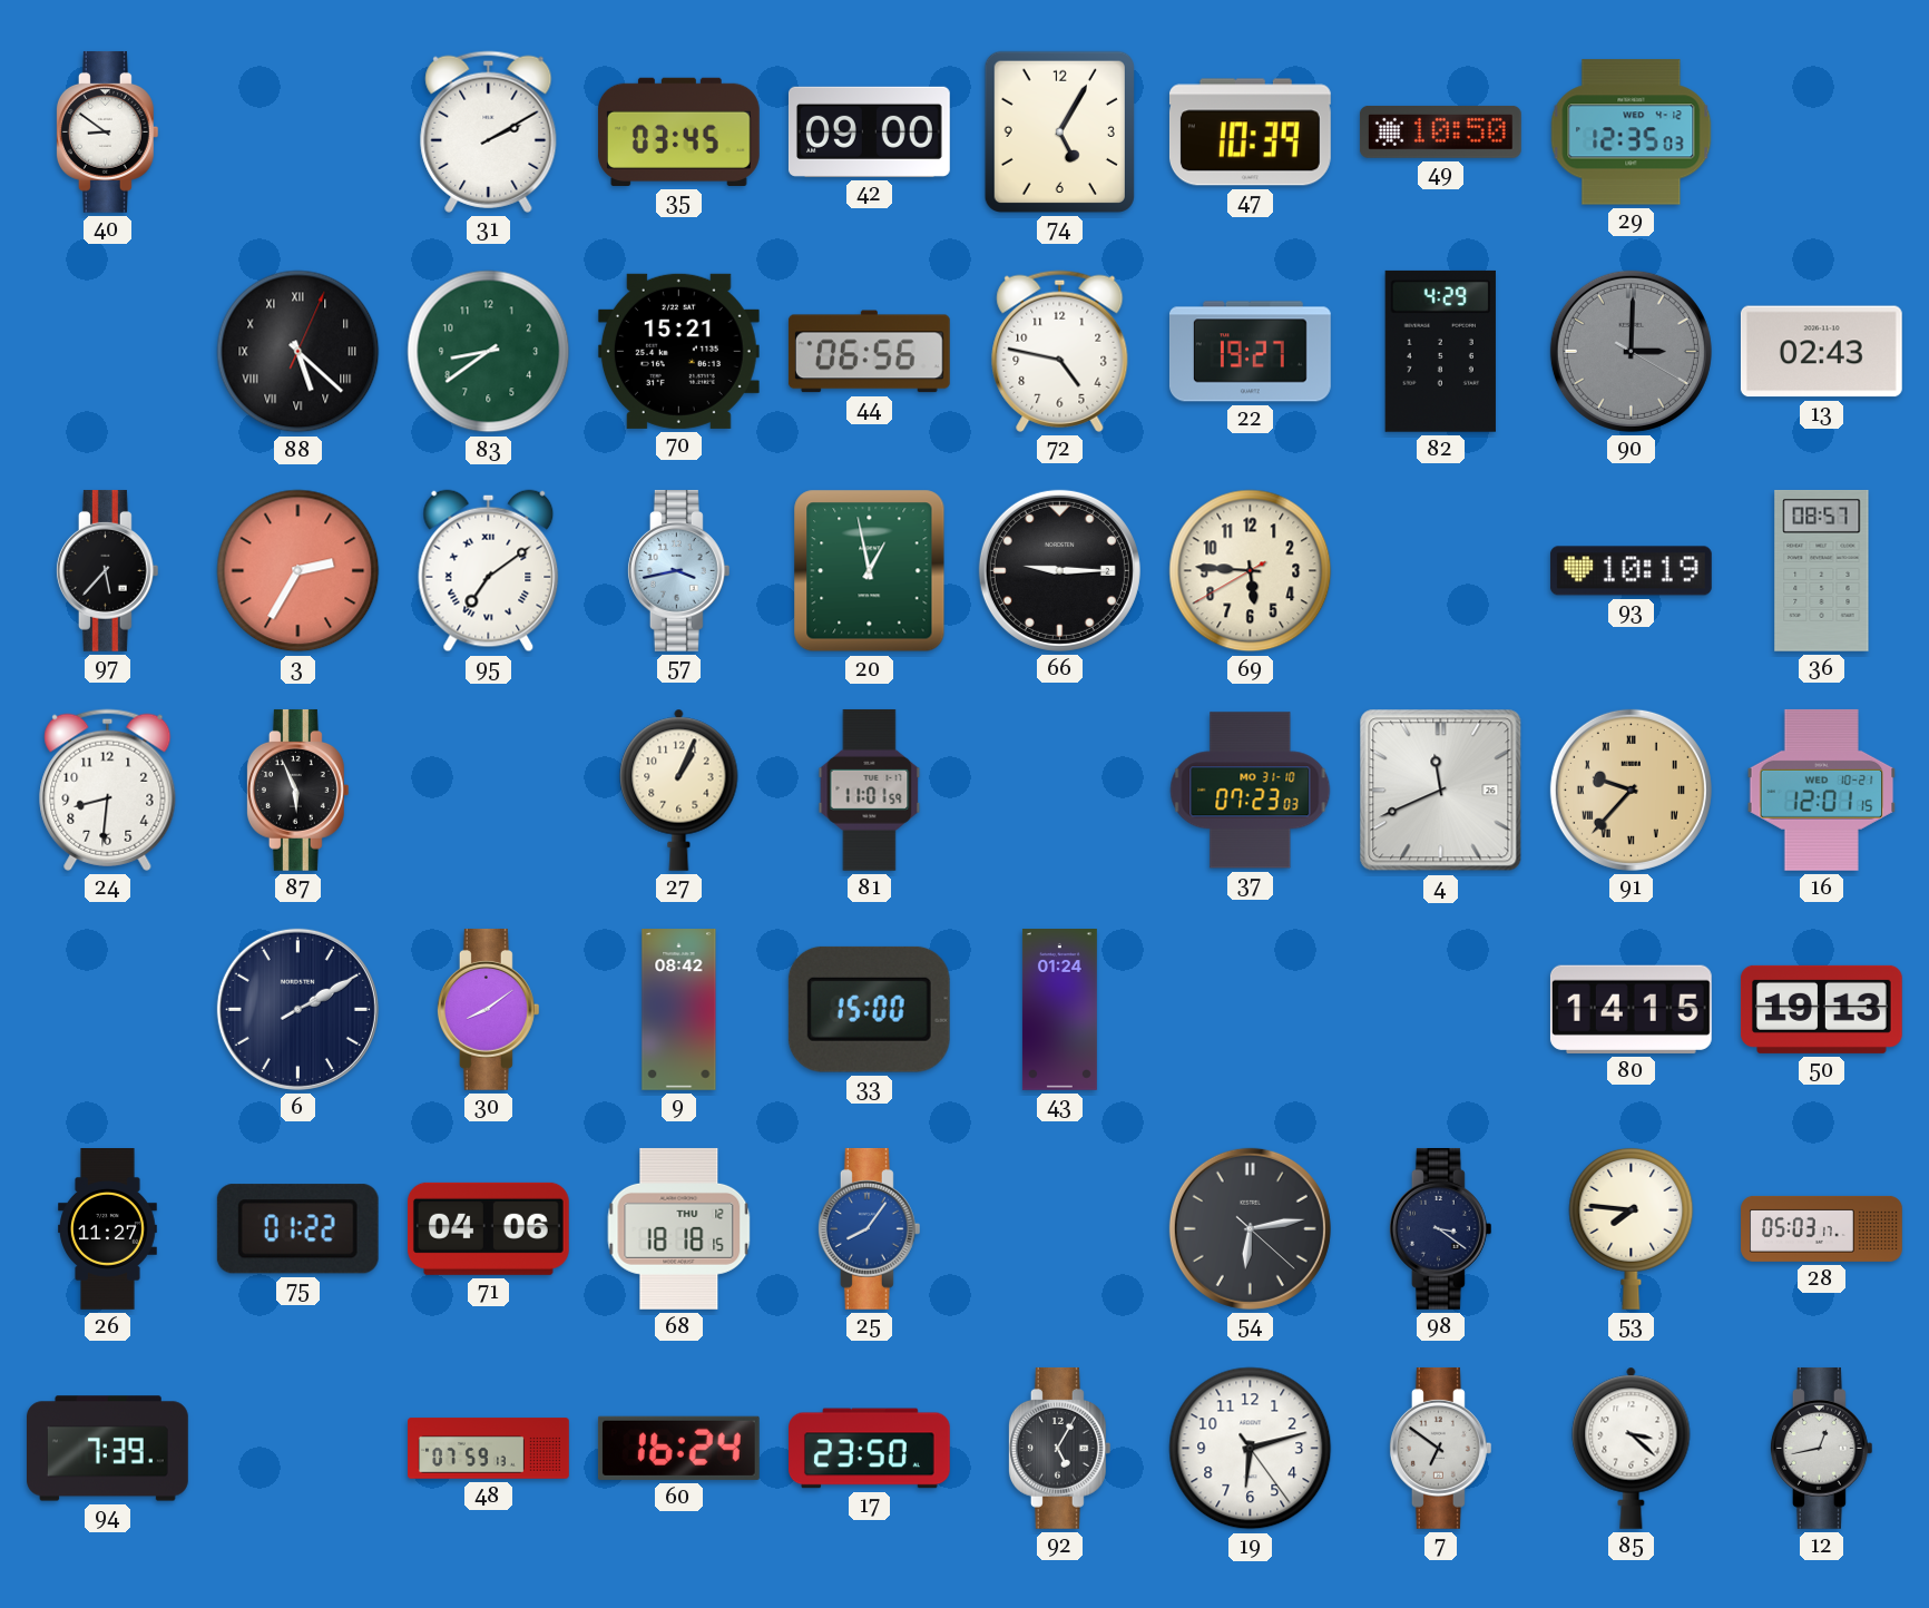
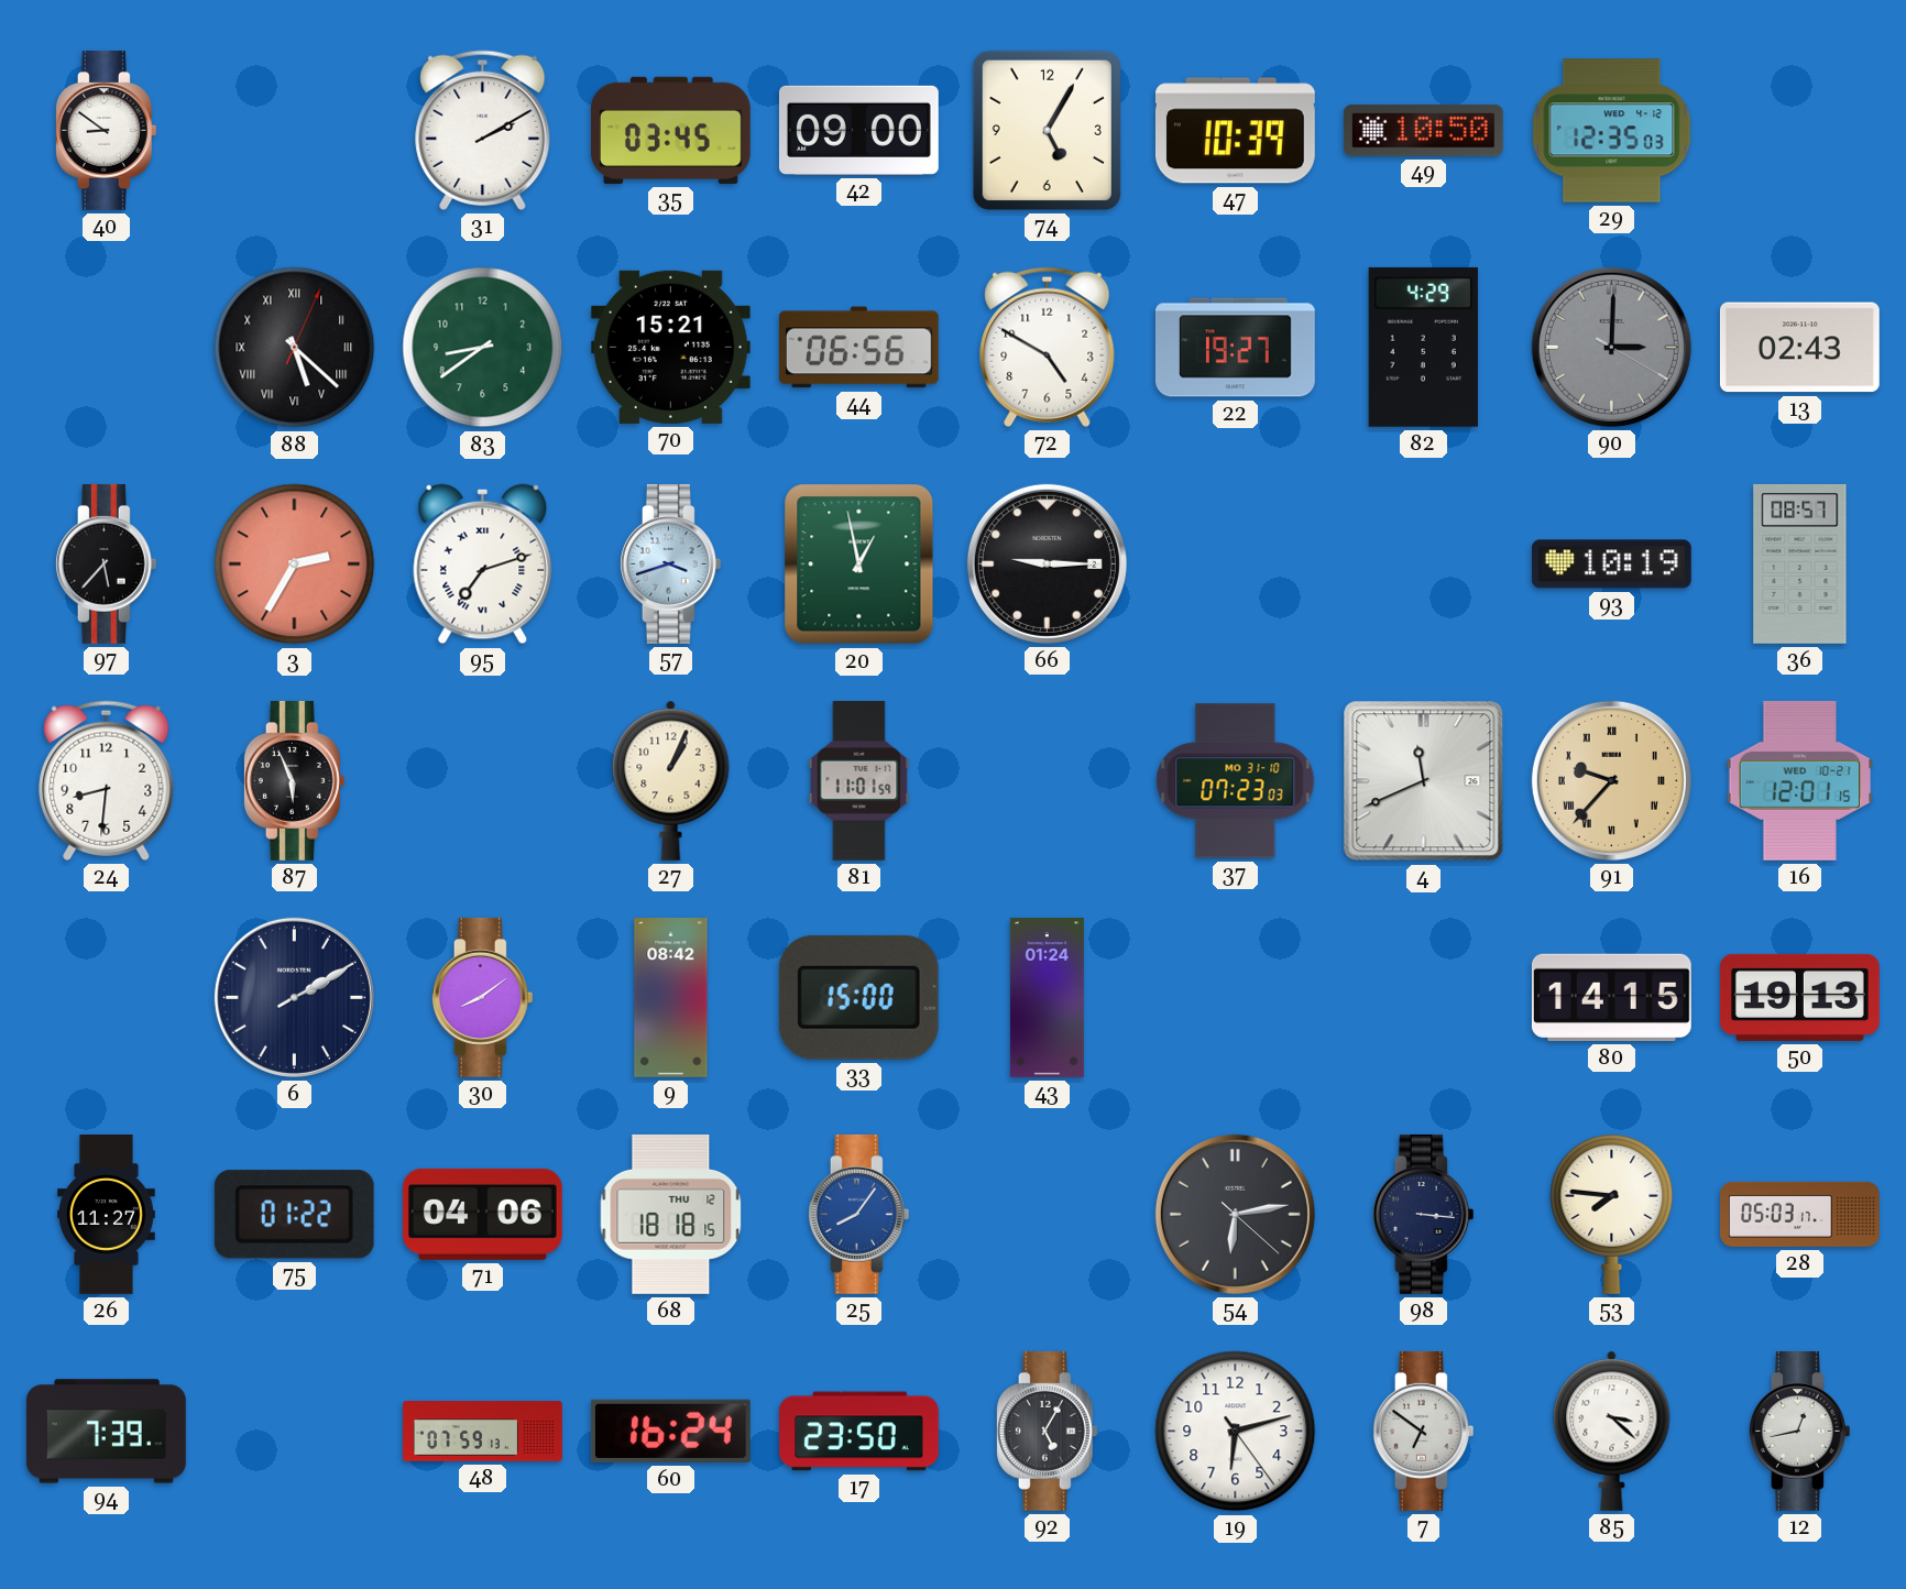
72: 4:47 -> 4:50
95: 7:09 -> 7:12
57: 3:43 -> 3:42
69: 5:45 -> none
98: 3:21 -> 3:16
